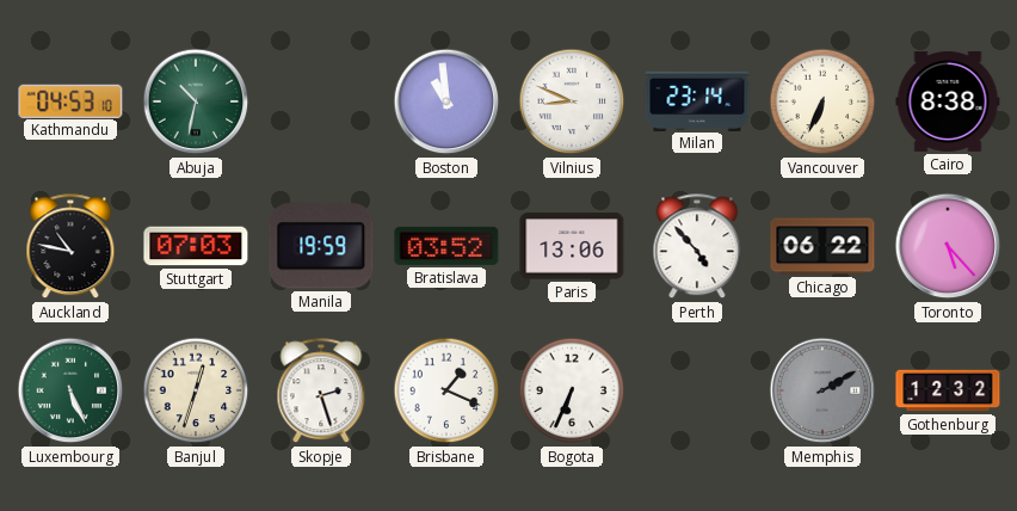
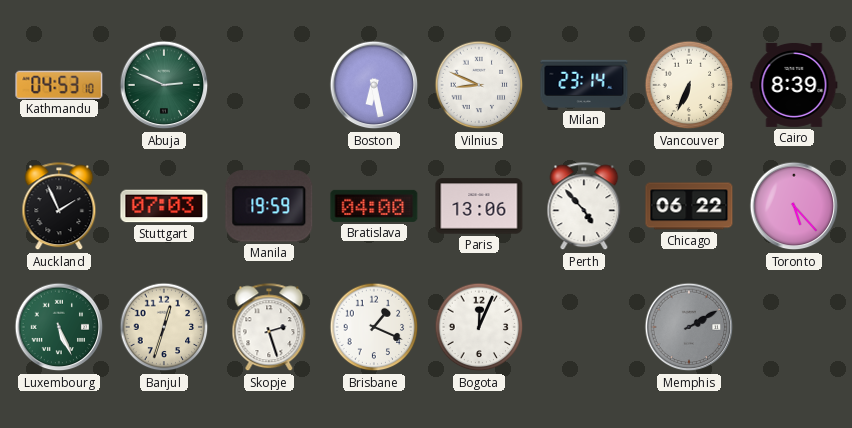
Abuja: 10:32 -> 2:49
Boston: 10:59 -> 6:28
Cairo: 8:38 -> 8:39
Auckland: 10:47 -> 1:56
Bratislava: 03:52 -> 04:00
Bogota: 6:34 -> 12:04
Gothenburg: 12:32 -> none
